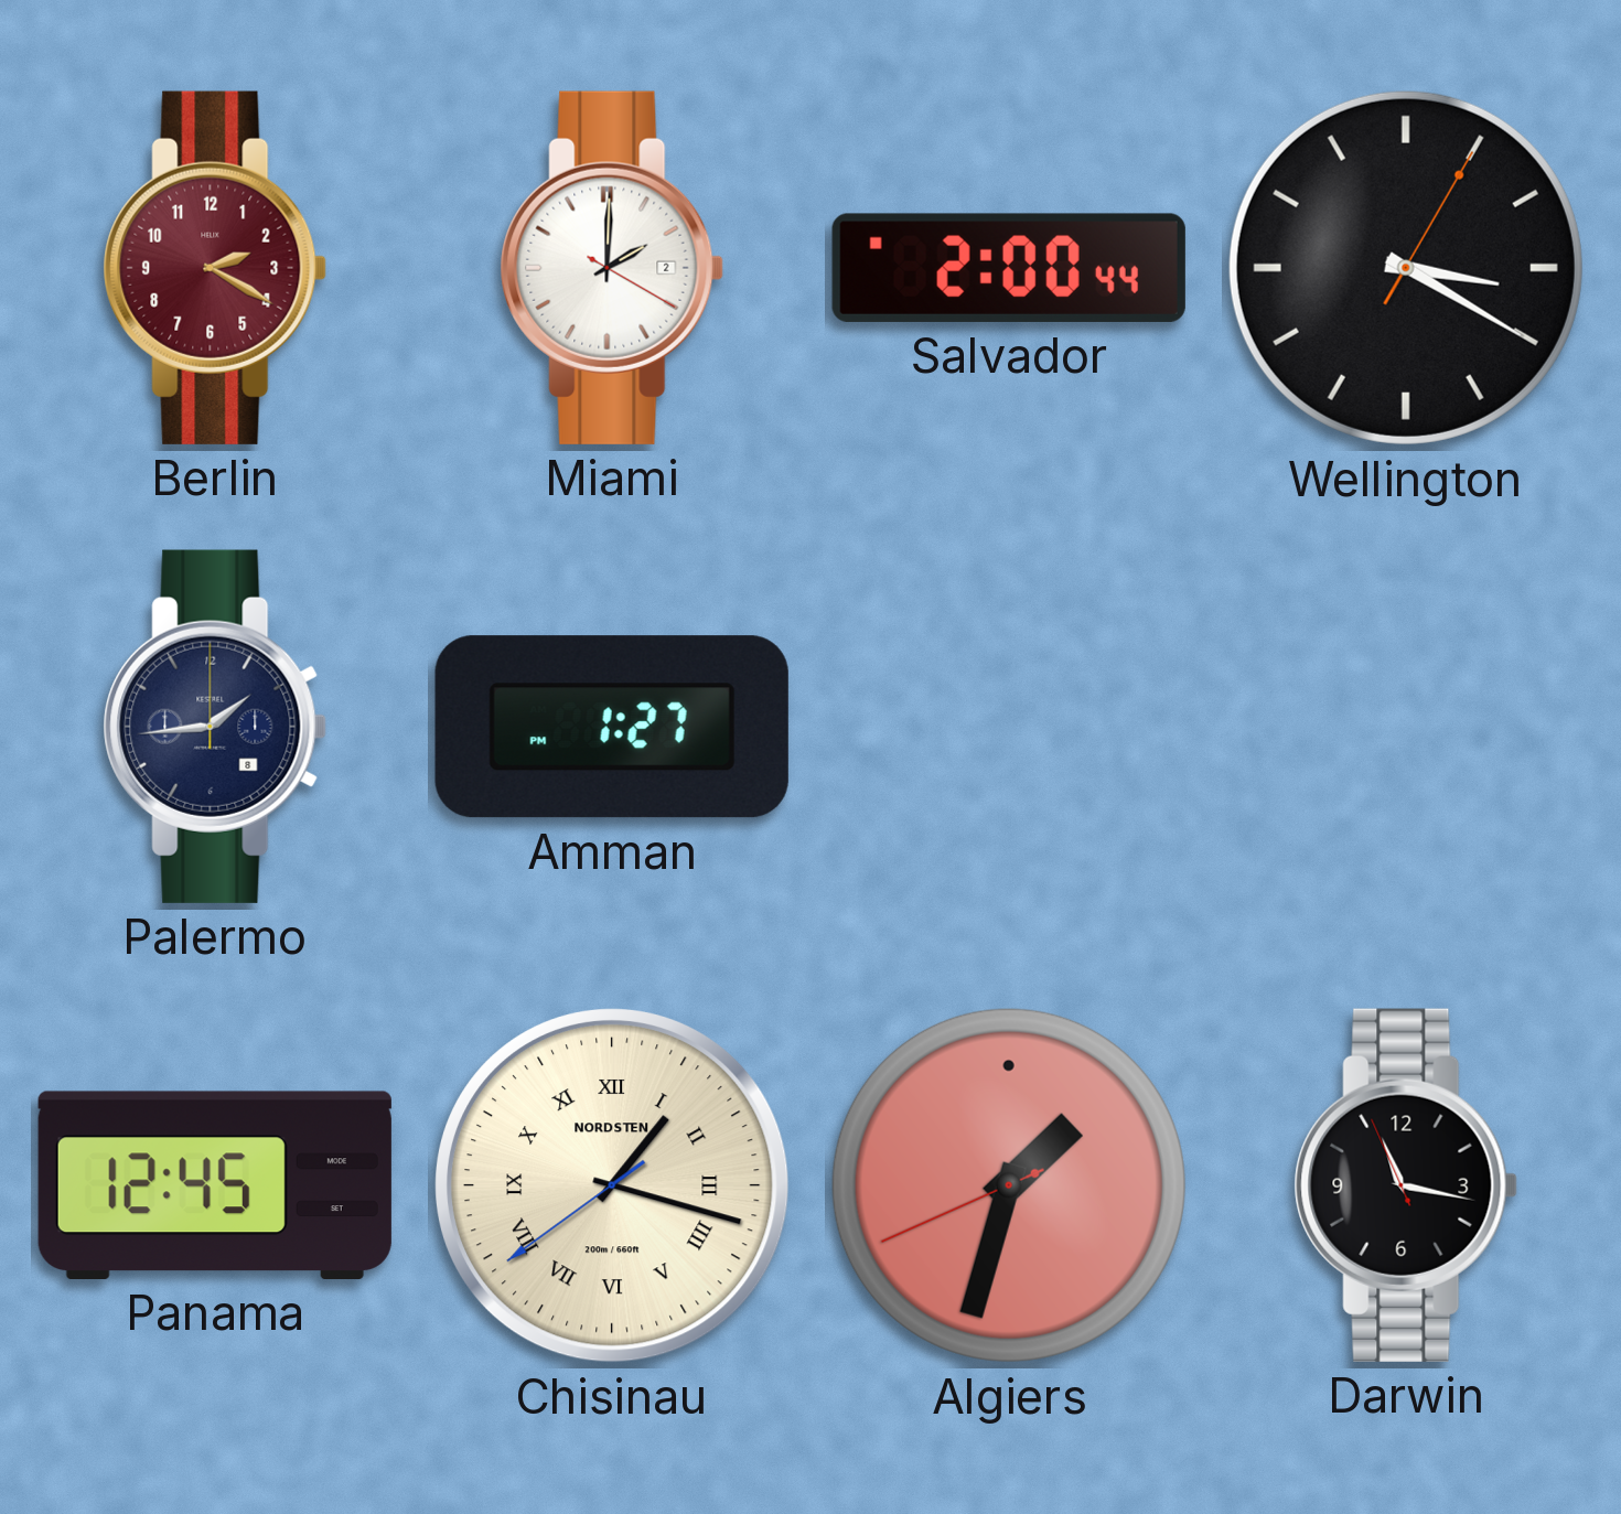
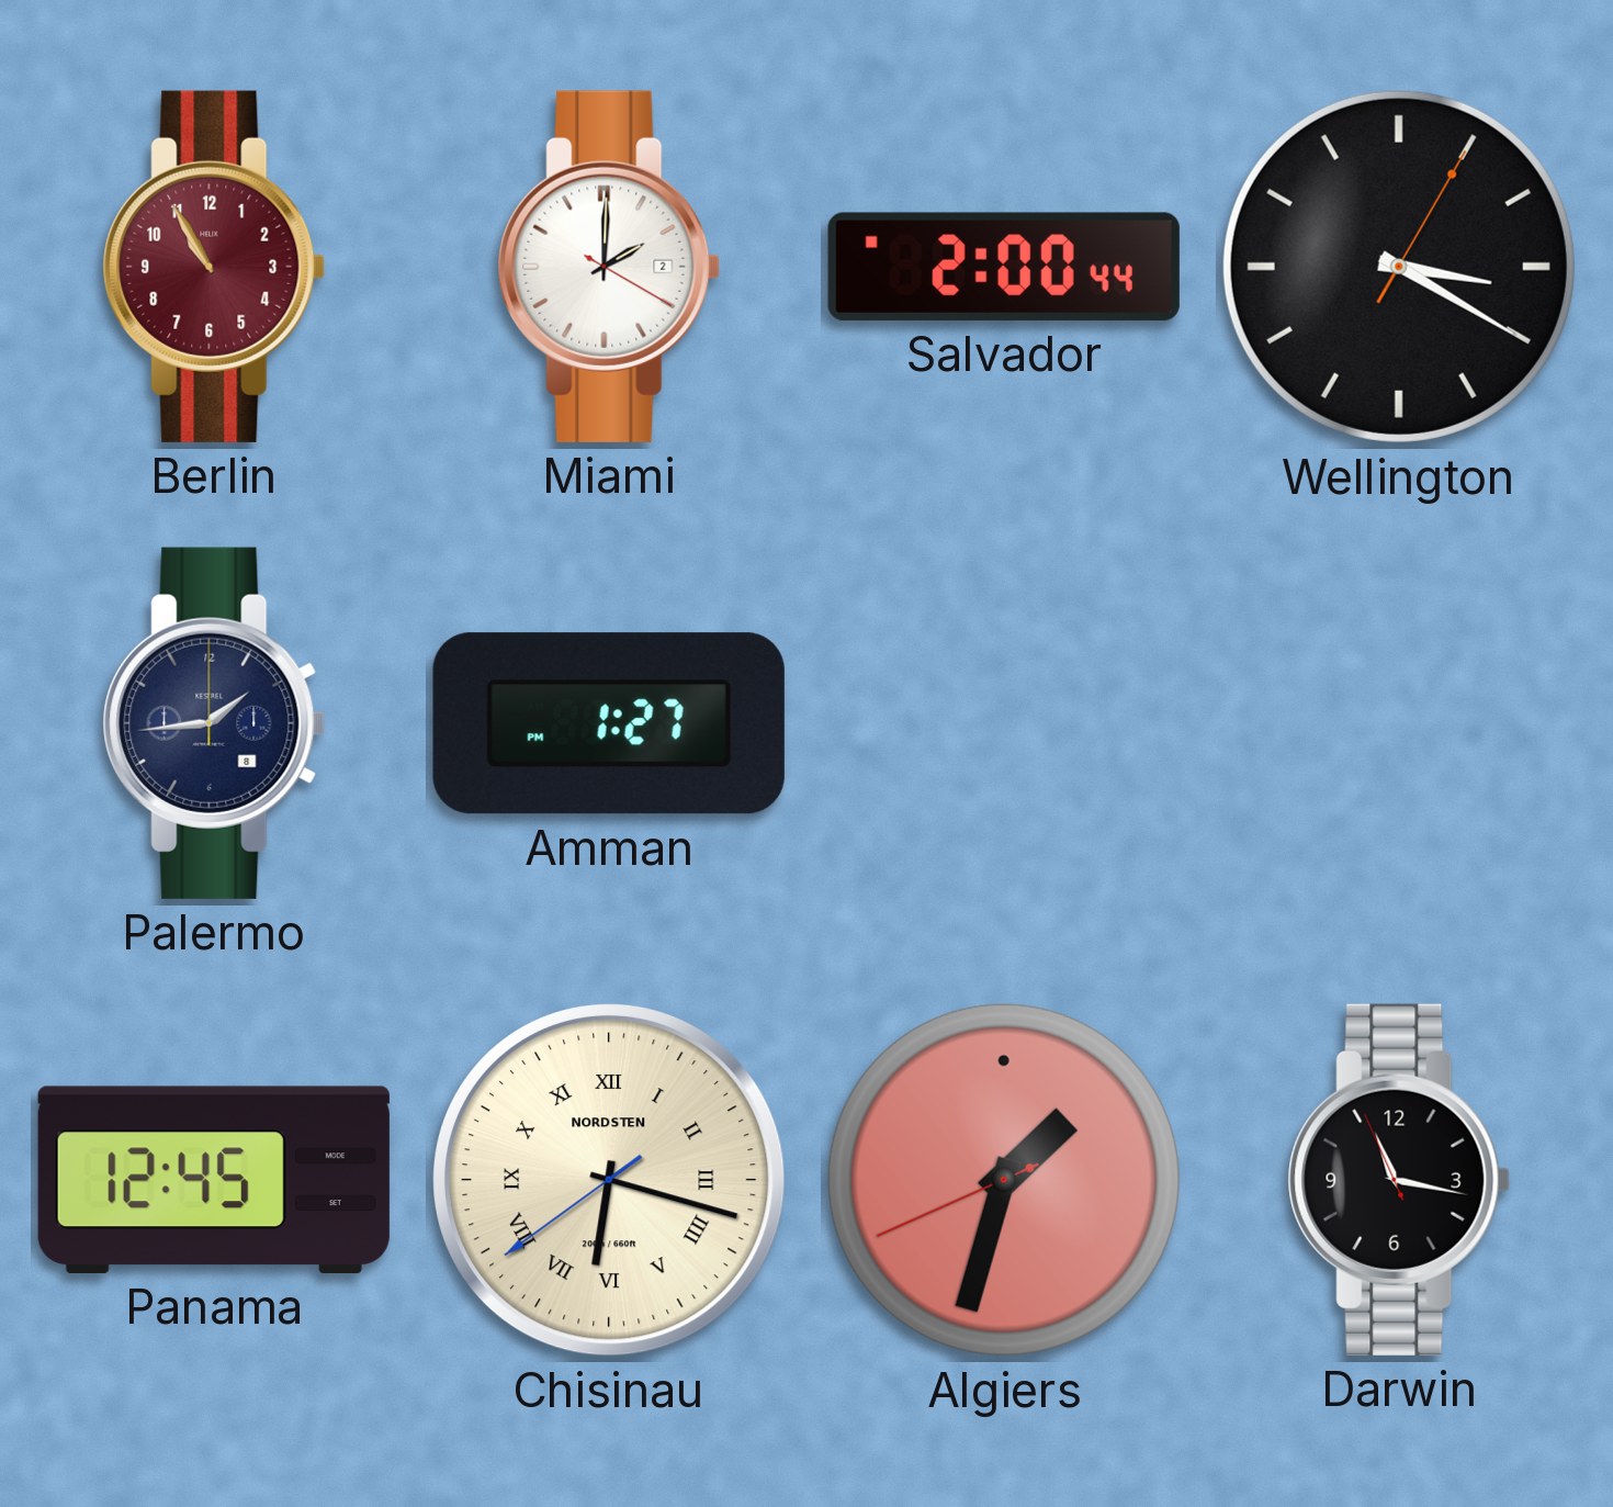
Berlin: 2:20 -> 10:55
Chisinau: 1:17 -> 6:17
